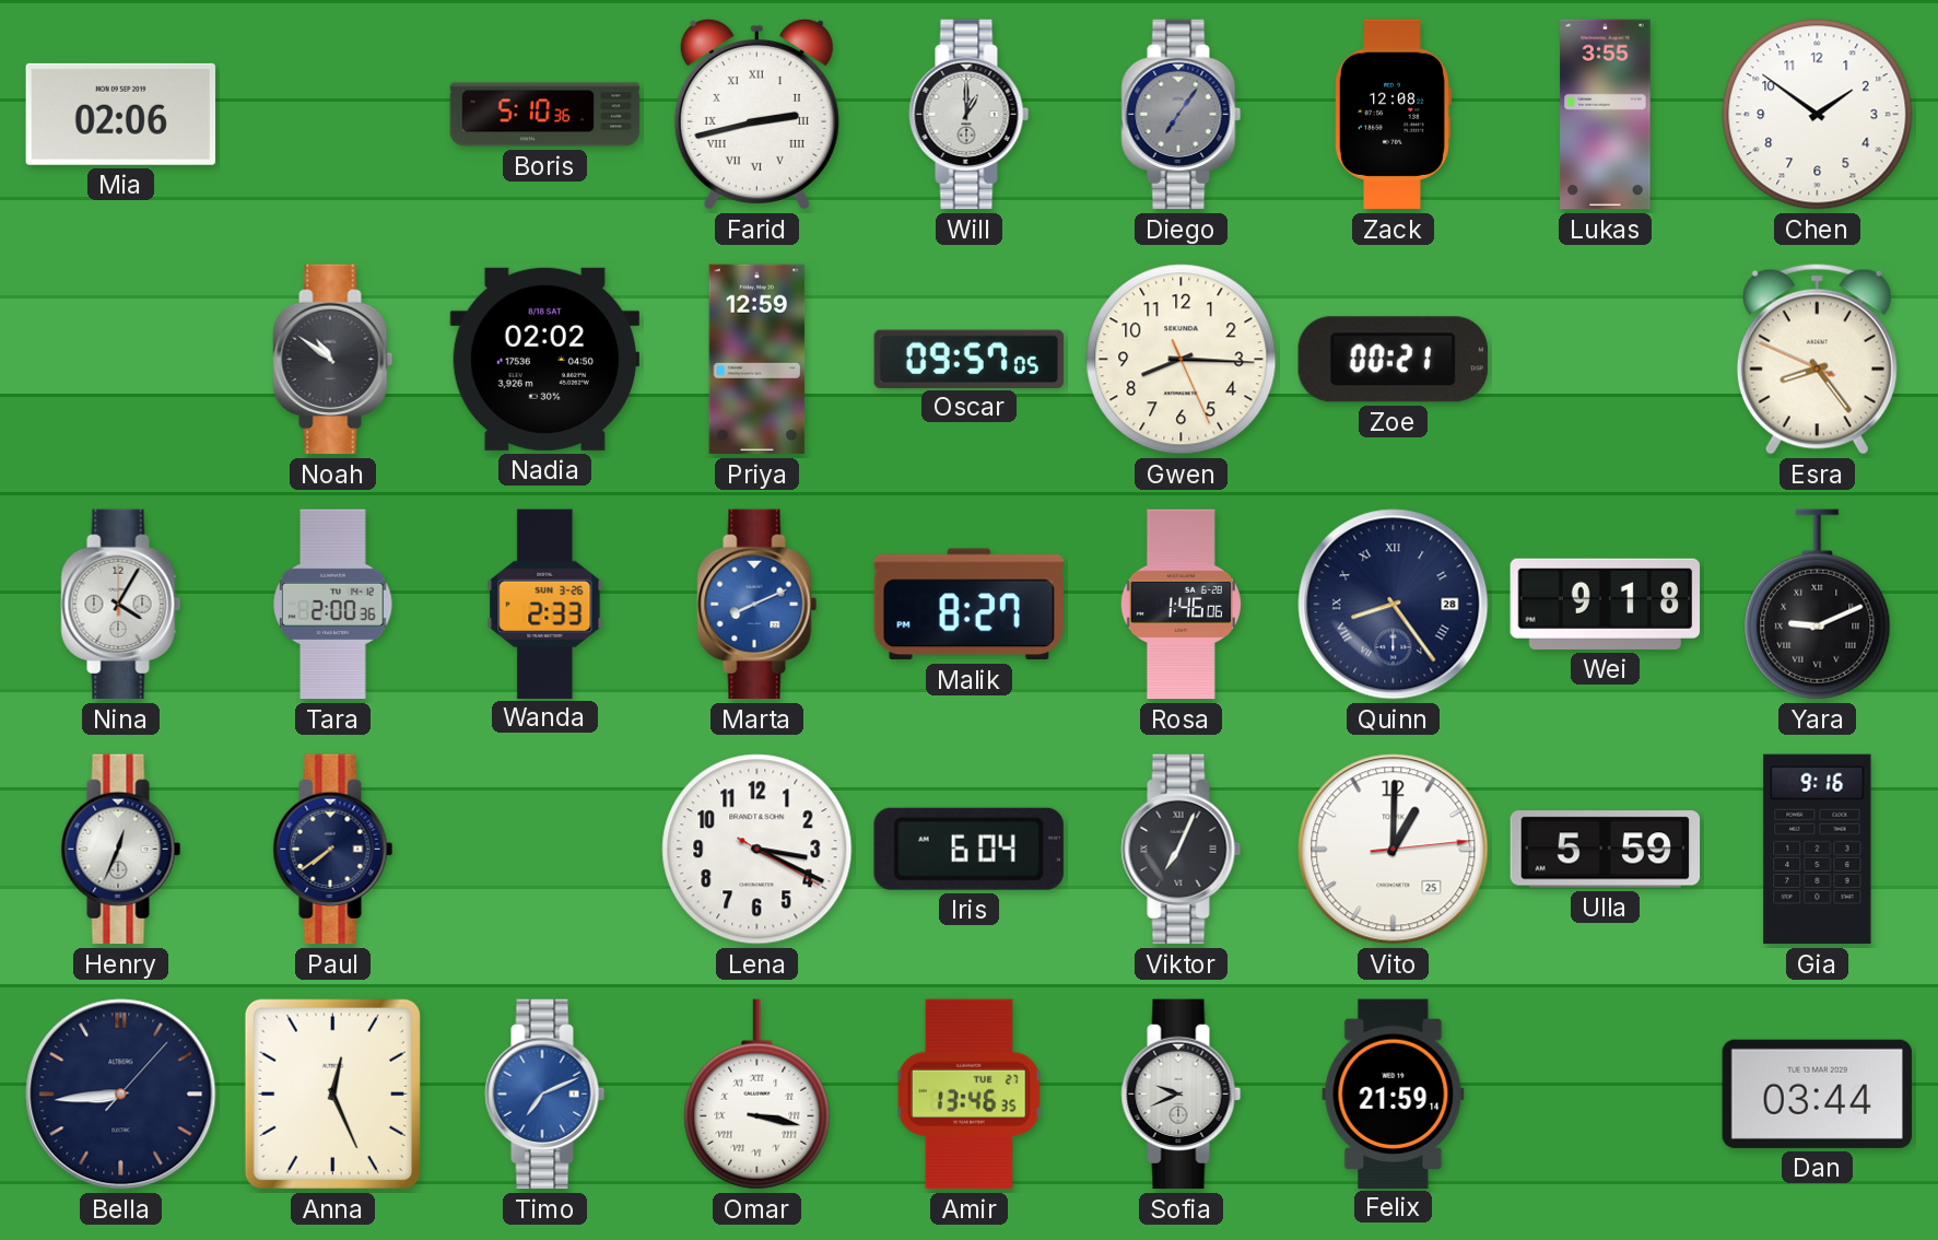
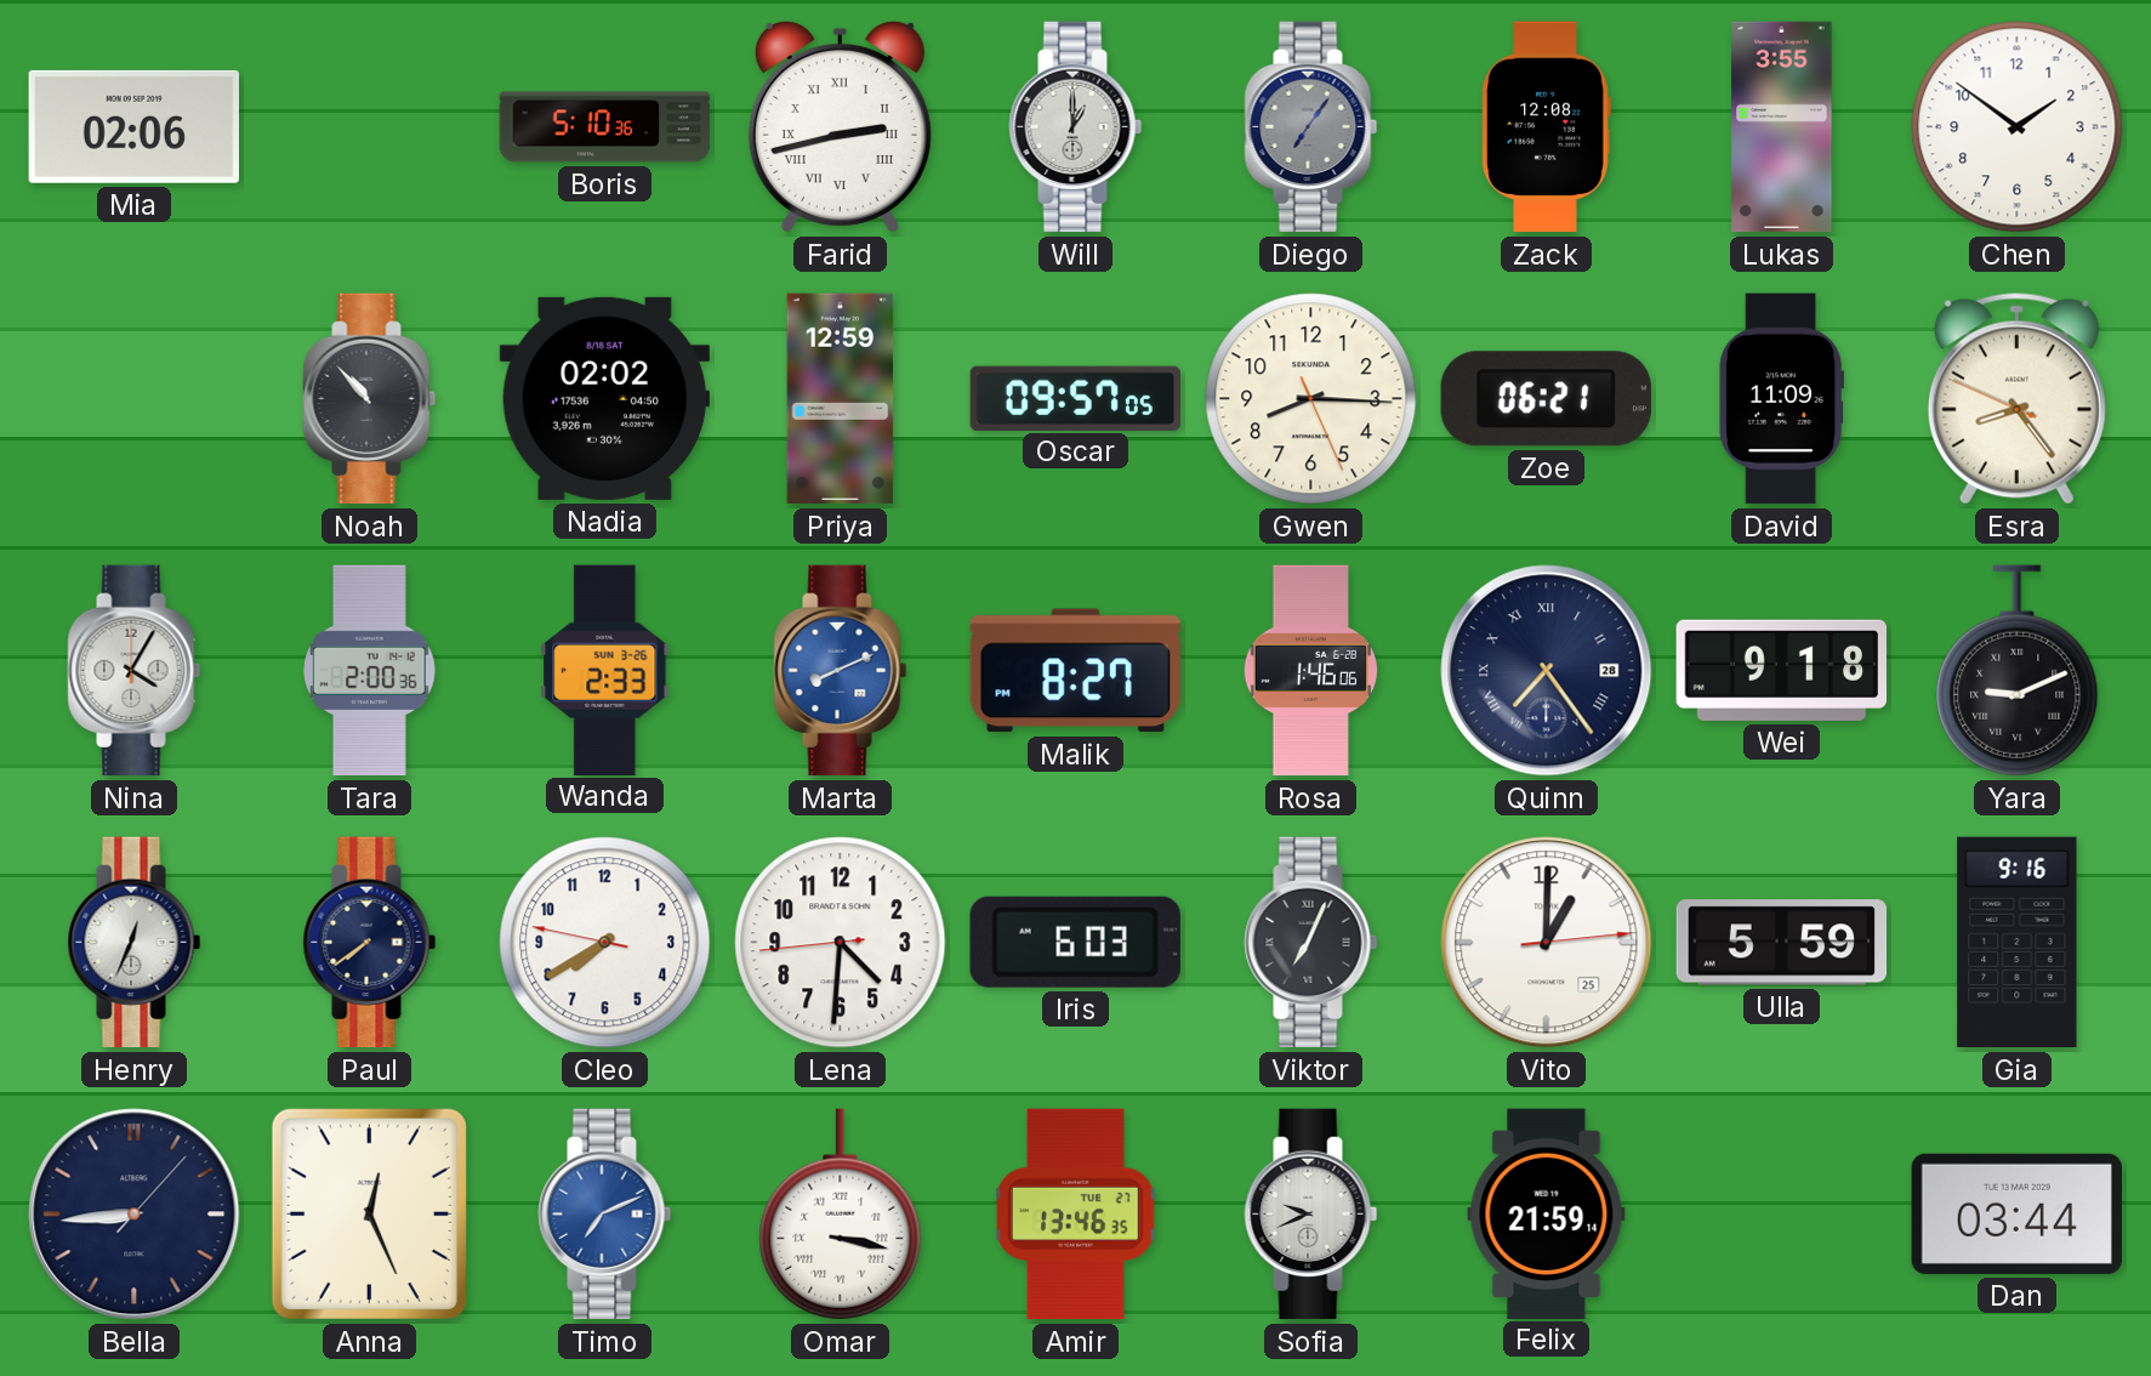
Noah: 10:51 -> 10:53
Zoe: 00:21 -> 06:21
David: none -> 11:09
Quinn: 8:24 -> 7:24
Cleo: none -> 7:39
Lena: 3:19 -> 4:30
Iris: 6:04 -> 6:03
